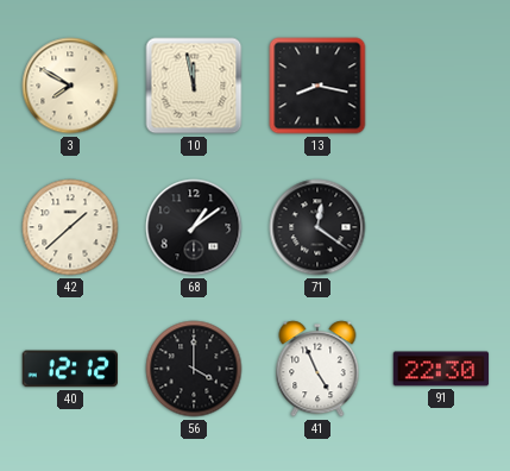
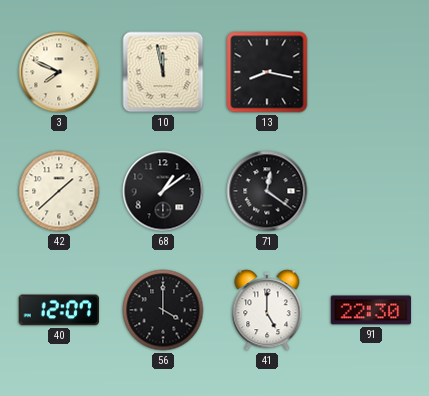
3: 7:50 -> 7:49
40: 12:12 -> 12:07
41: 4:56 -> 5:00
